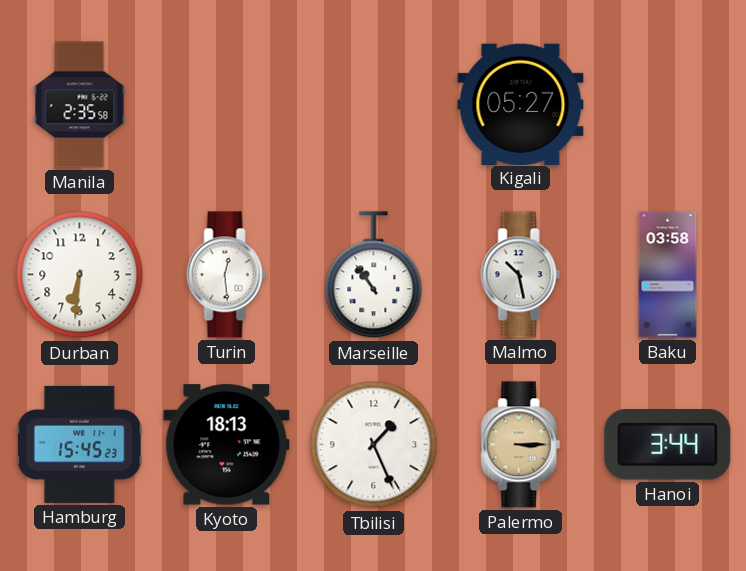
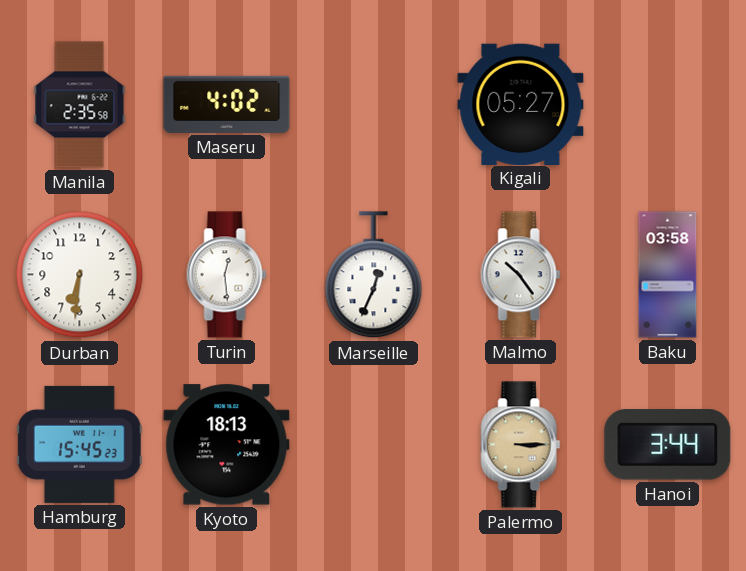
Maseru: none -> 4:02
Marseille: 10:54 -> 12:34
Malmo: 10:28 -> 10:24
Tbilisi: 1:26 -> none
